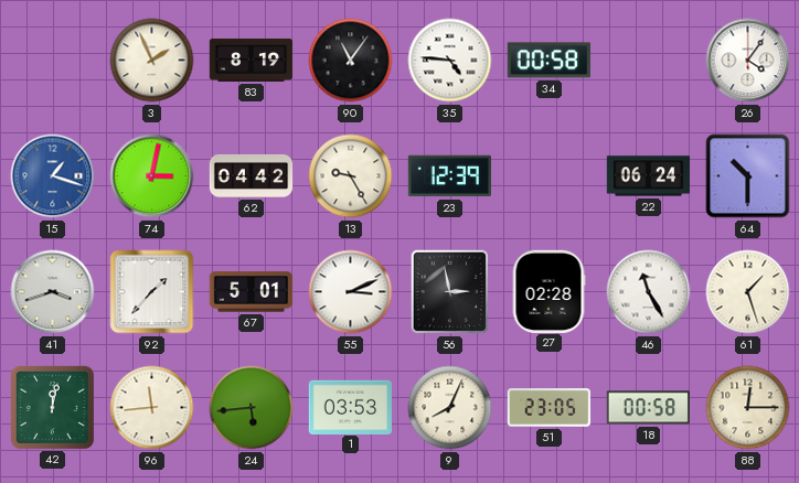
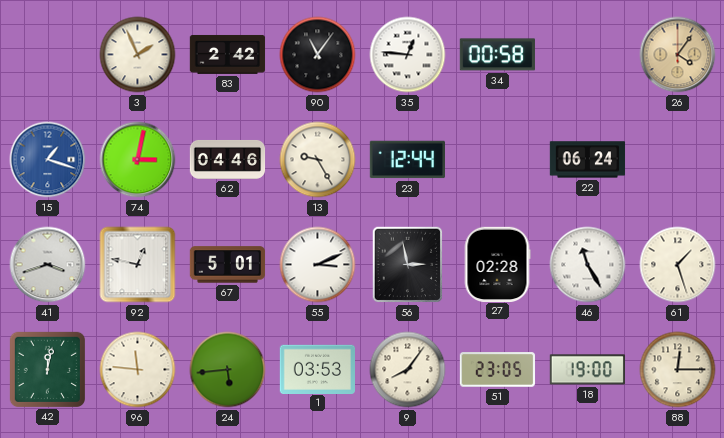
83: 8:19 -> 2:42
35: 4:46 -> 12:46
26 dial: white -> champagne
62: 04:42 -> 04:46
23: 12:39 -> 12:44
64: 10:30 -> none
92: 1:37 -> 12:47
96: 11:44 -> 11:46
9: 8:04 -> 8:06
18: 00:58 -> 19:00
